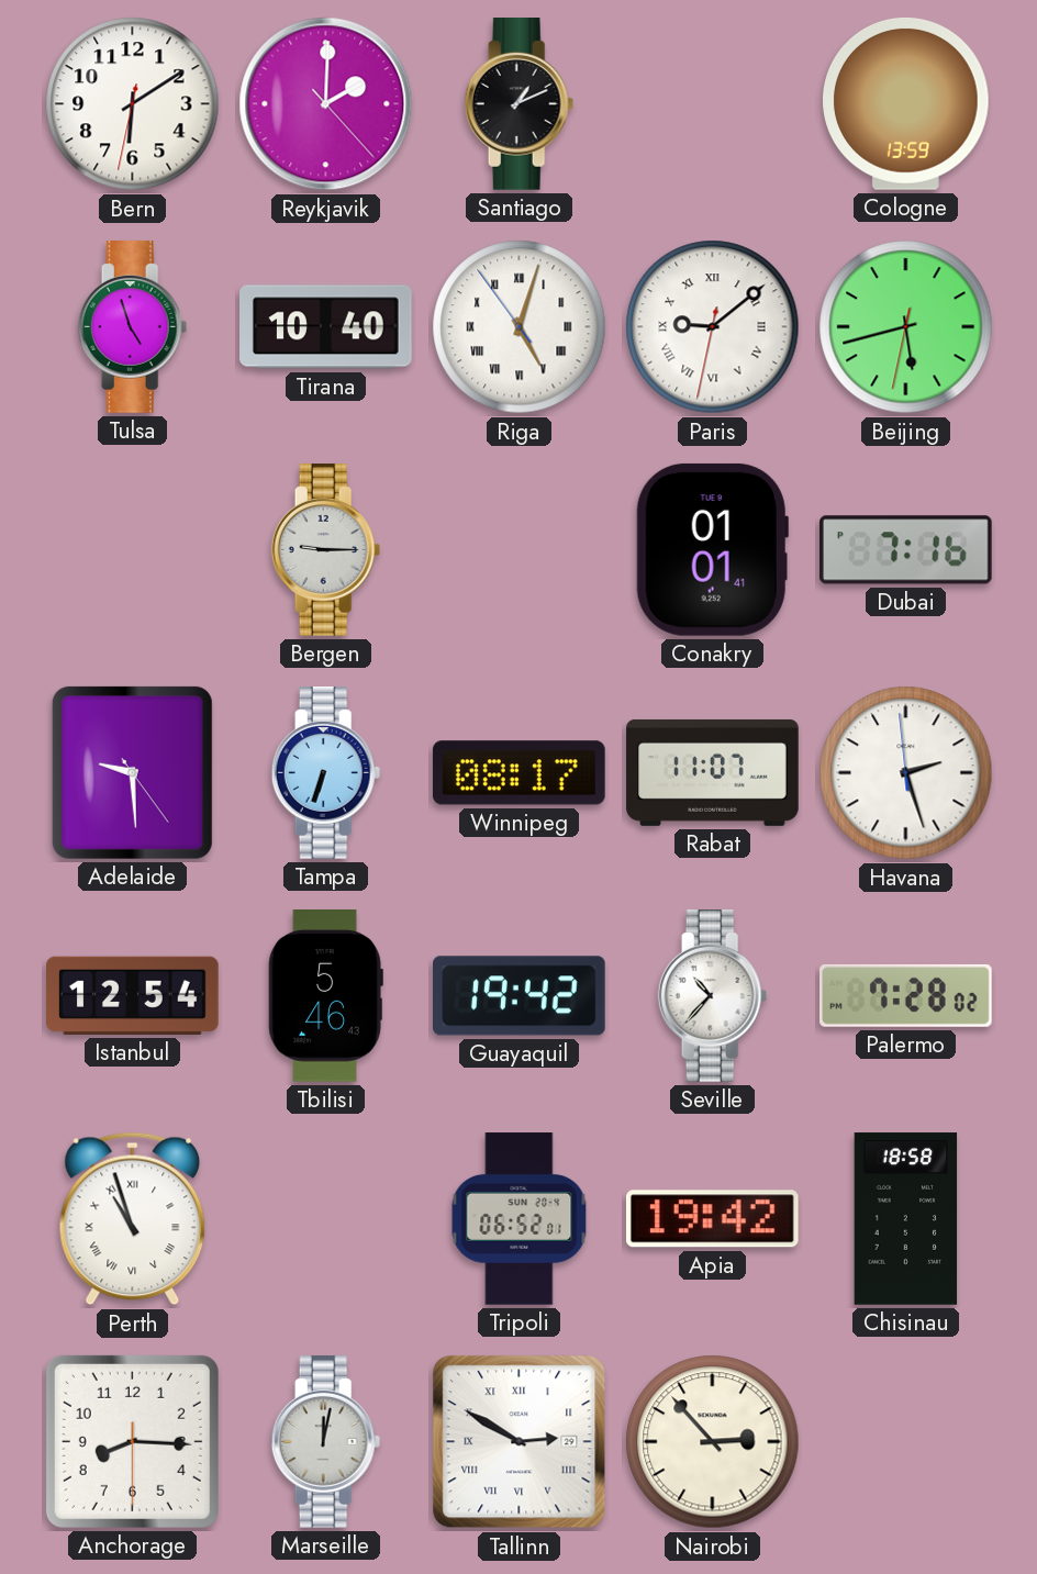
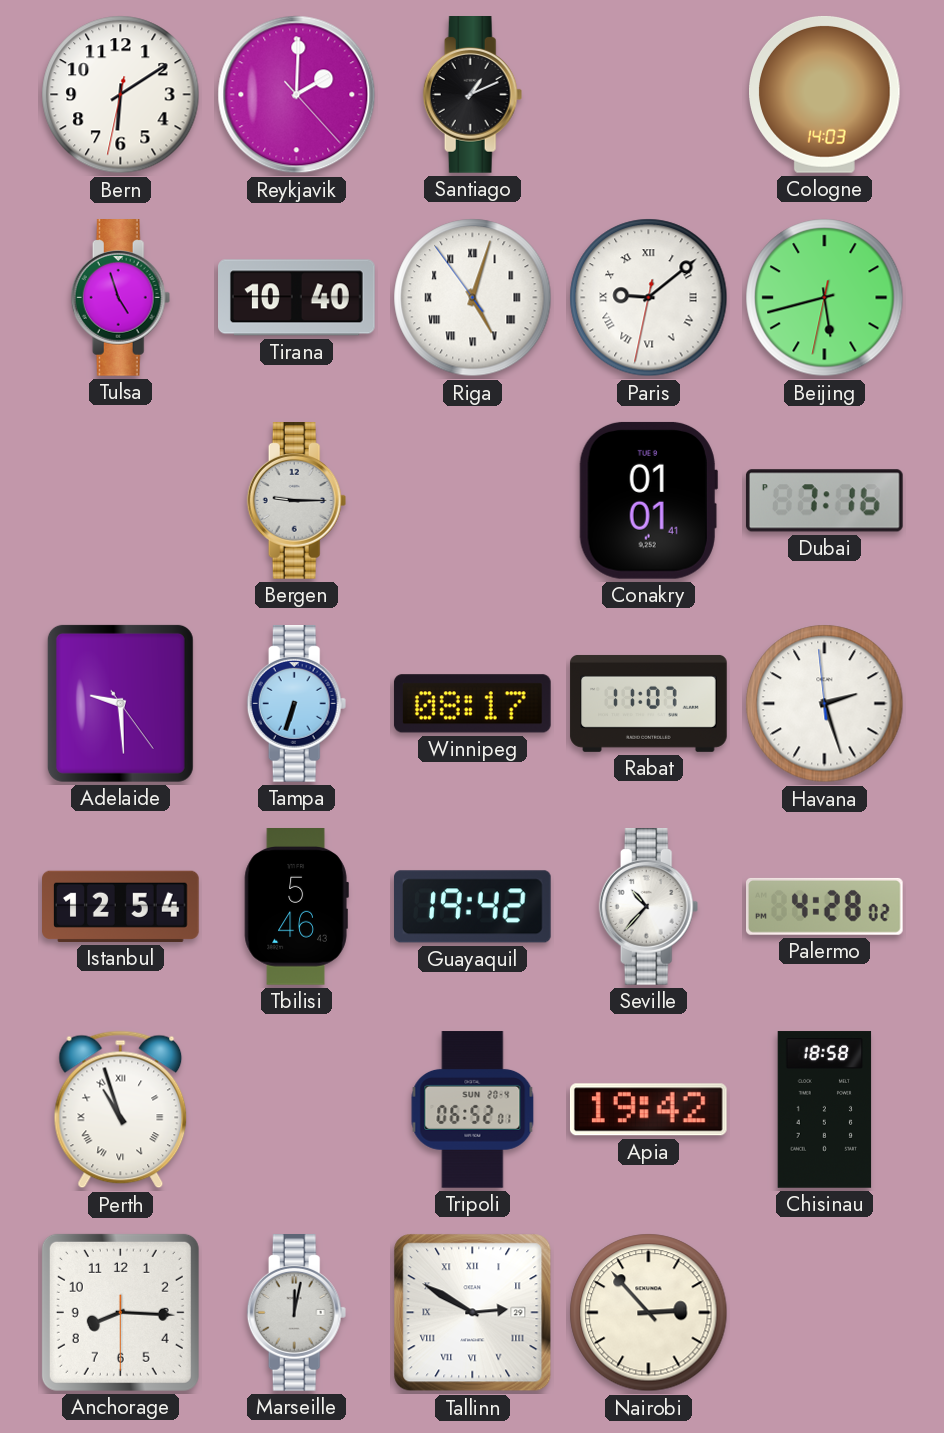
Cologne: 13:59 -> 14:03
Palermo: 7:28 -> 4:28
